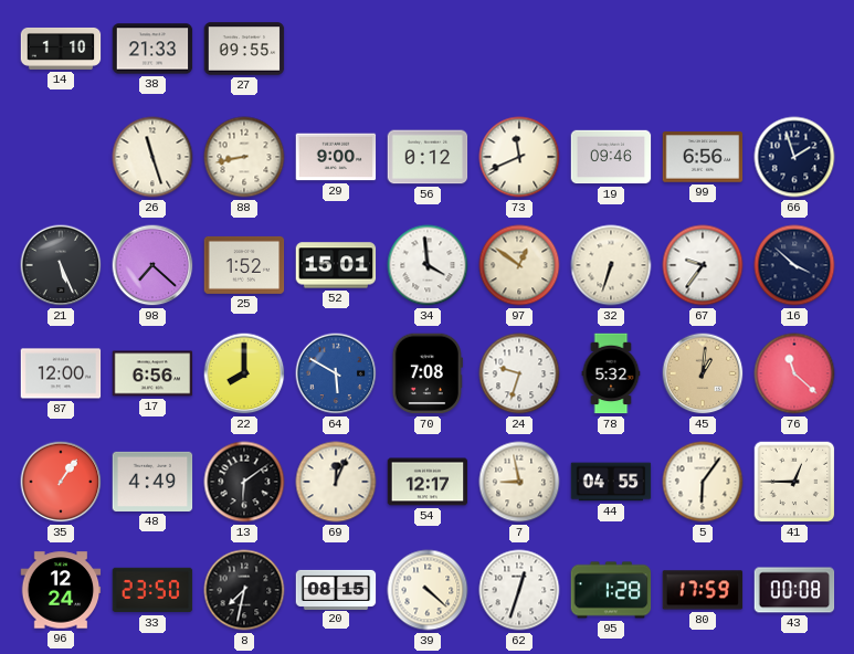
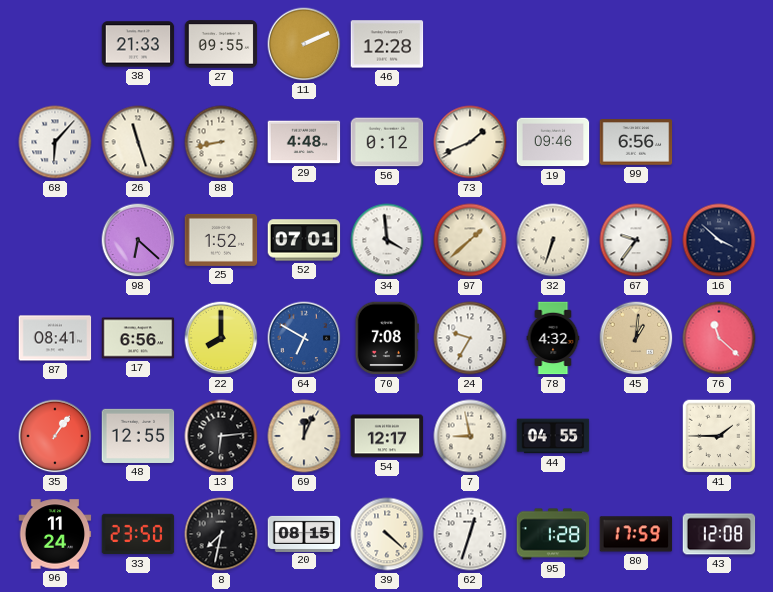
14: 1:10 -> none
11: none -> 2:11
46: none -> 12:28
68: none -> 6:07
29: 9:00 -> 4:48
73: 11:41 -> 1:41
66: 1:57 -> none
21: 5:26 -> none
98: 7:22 -> 6:22
52: 15:01 -> 07:01
97: 12:51 -> 1:38
87: 12:00 -> 08:41
64: 5:50 -> 6:50
24: 9:33 -> 9:35
78: 5:32 -> 4:32
48: 4:49 -> 12:55
13: 6:09 -> 6:14
5: 6:06 -> none
41: 12:45 -> 1:45
96: 12:24 -> 11:24
43: 00:08 -> 12:08
